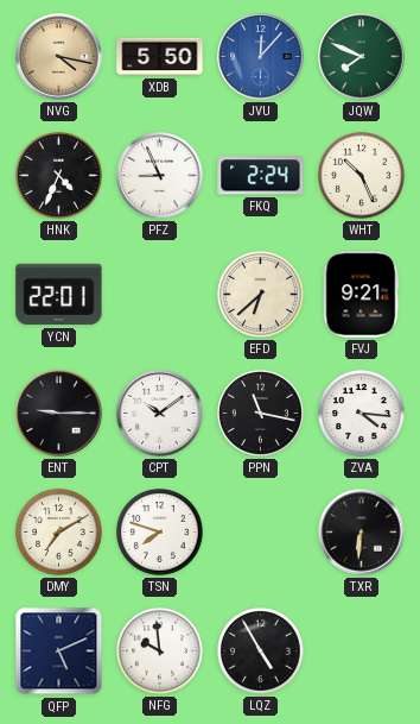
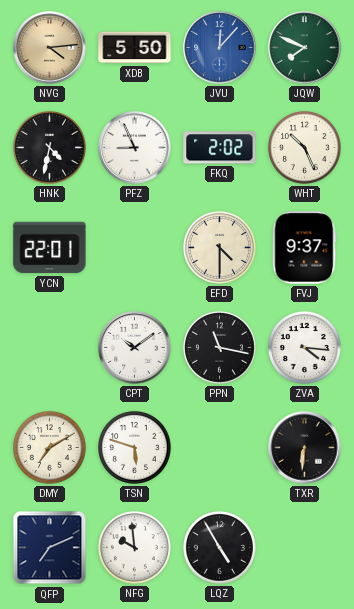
NVG: 4:17 -> 4:14
HNK: 4:34 -> 4:32
FKQ: 2:24 -> 2:02
EFD: 6:38 -> 4:30
FVJ: 9:21 -> 9:37
ENT: 9:15 -> none
TSN: 7:48 -> 5:48
QFP: 5:11 -> 7:11
